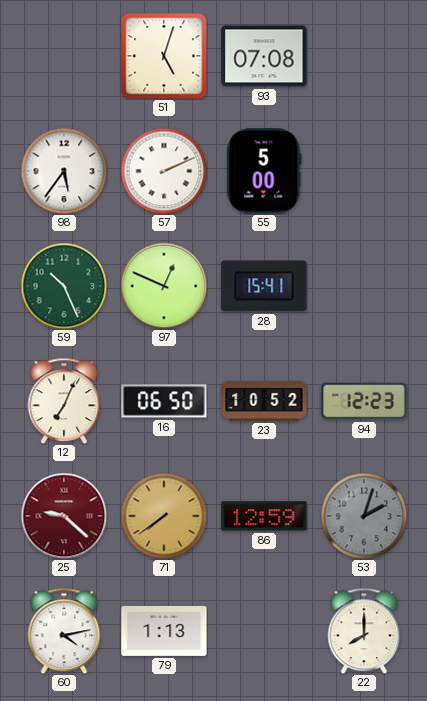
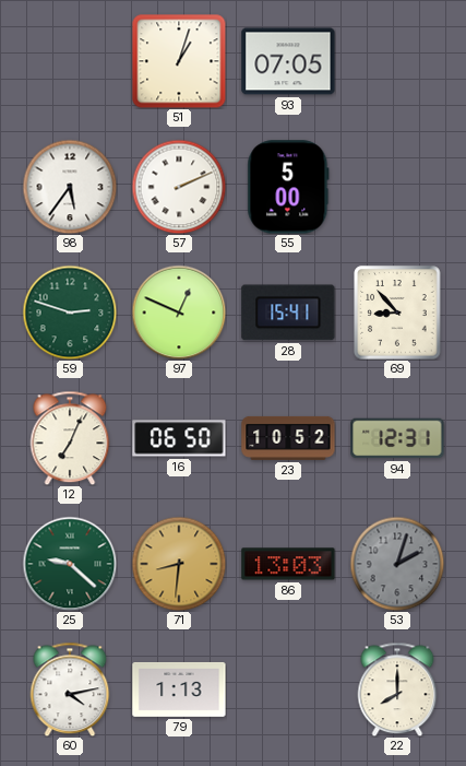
51: 5:03 -> 1:03
93: 07:08 -> 07:05
59: 10:26 -> 2:48
69: none -> 8:53
94: 12:23 -> 12:31
25 dial: burgundy -> green
71: 7:39 -> 8:31
86: 12:59 -> 13:03
